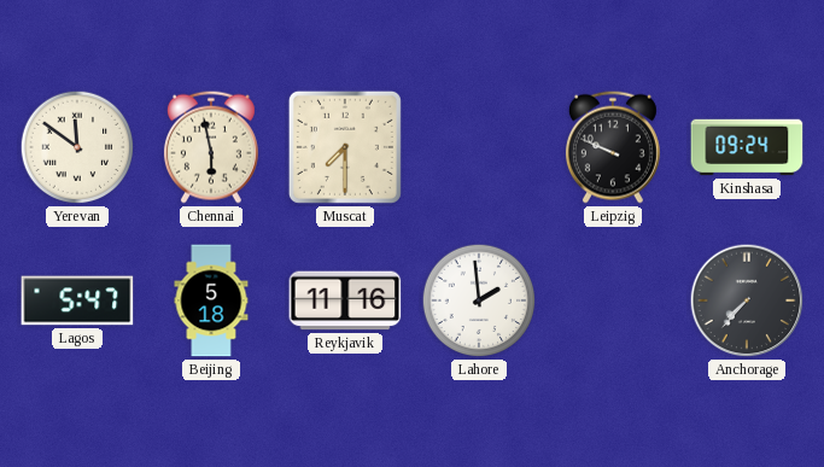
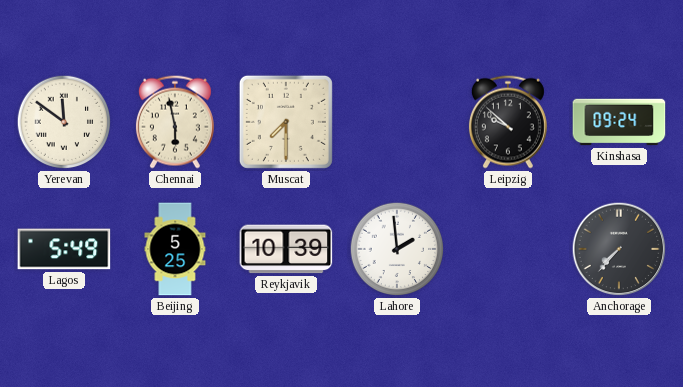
Leipzig: 9:49 -> 9:52
Lagos: 5:47 -> 5:49
Beijing: 5:18 -> 5:25
Reykjavik: 11:16 -> 10:39
